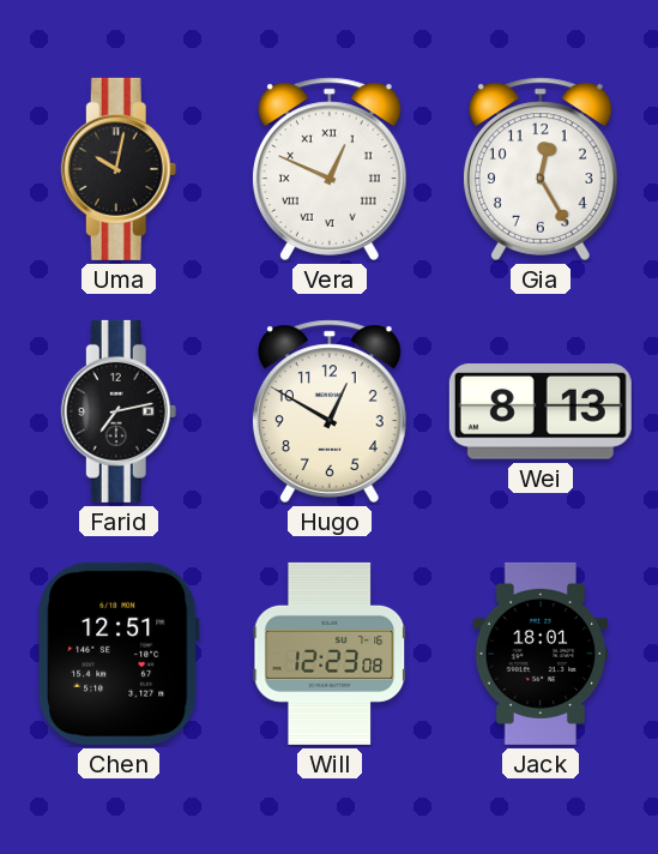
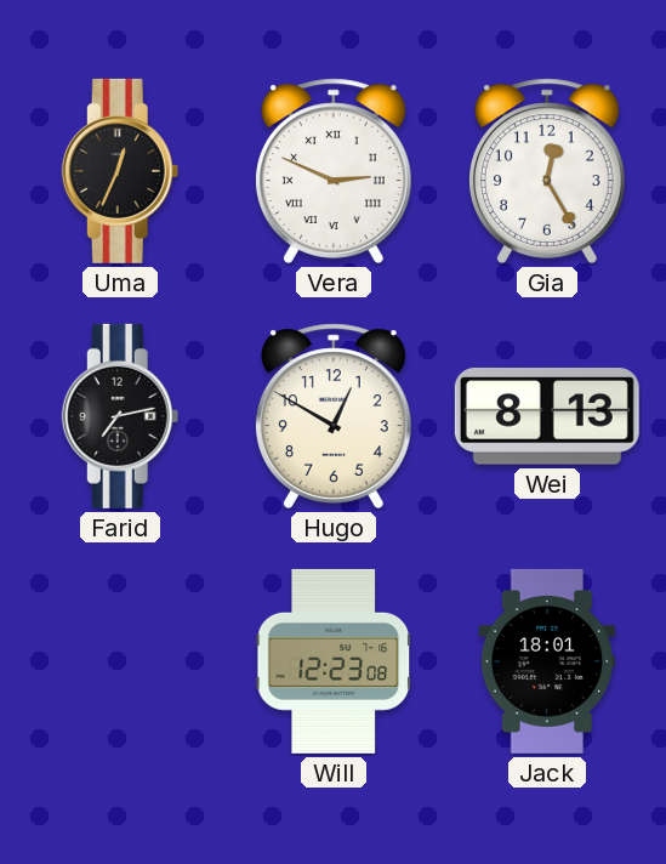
Uma: 10:02 -> 12:34
Vera: 12:49 -> 2:49
Chen: 12:51 -> none
